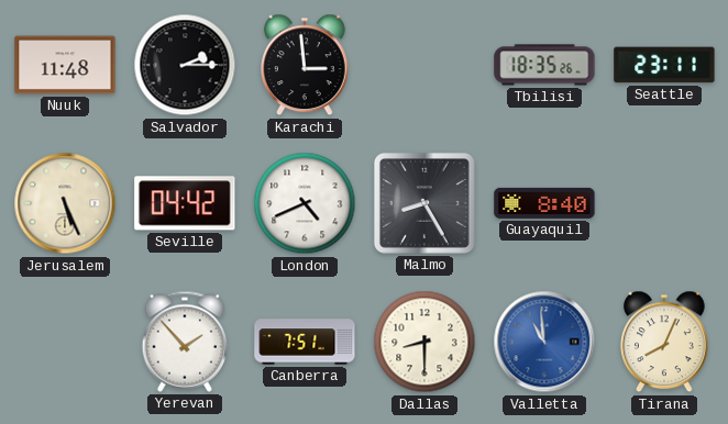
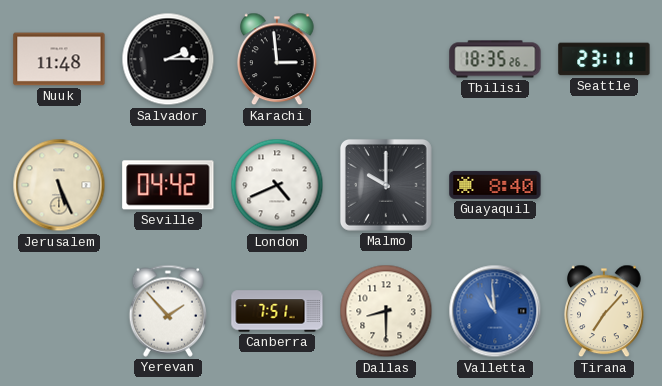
Malmo: 8:25 -> 10:00
Tirana: 8:04 -> 7:07
